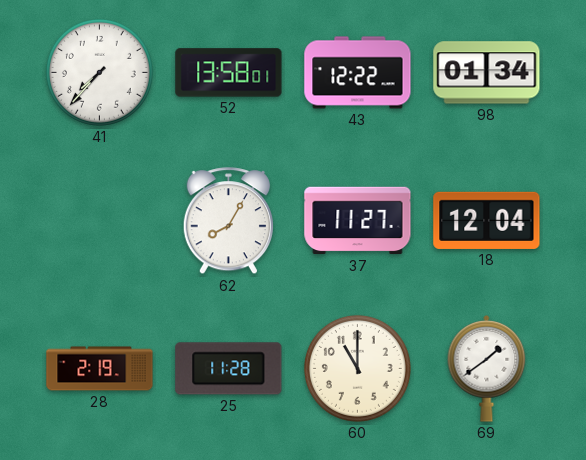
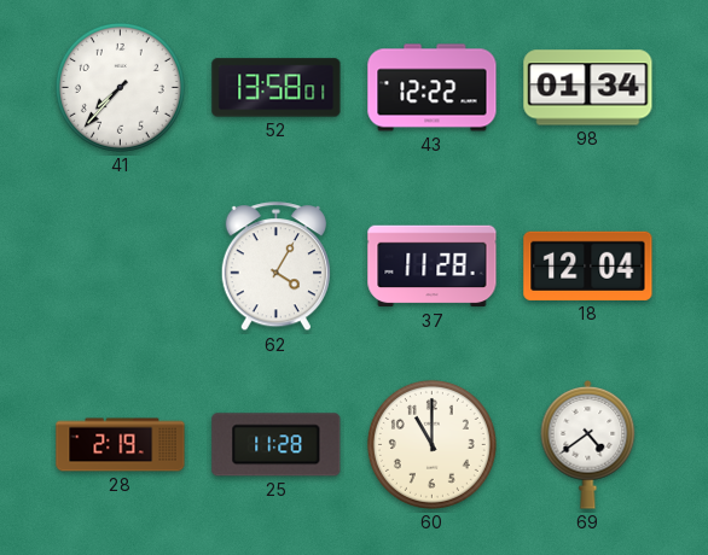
62: 8:05 -> 4:05
37: 11:27 -> 11:28
69: 1:39 -> 4:39
